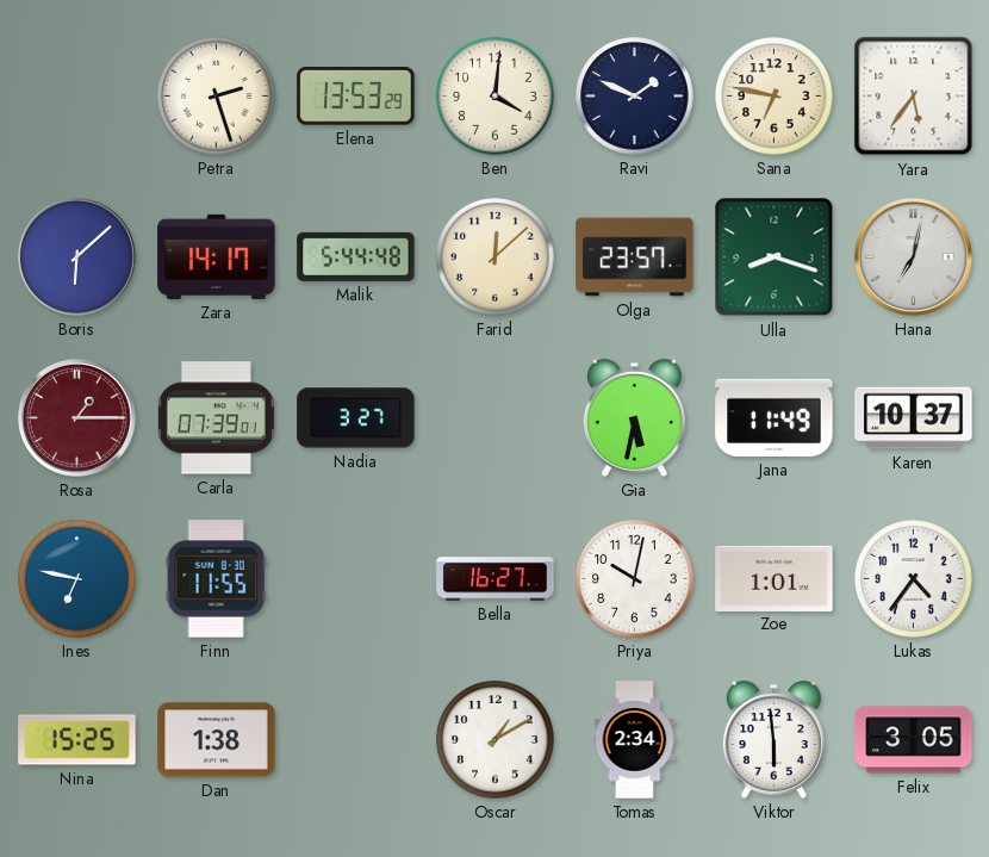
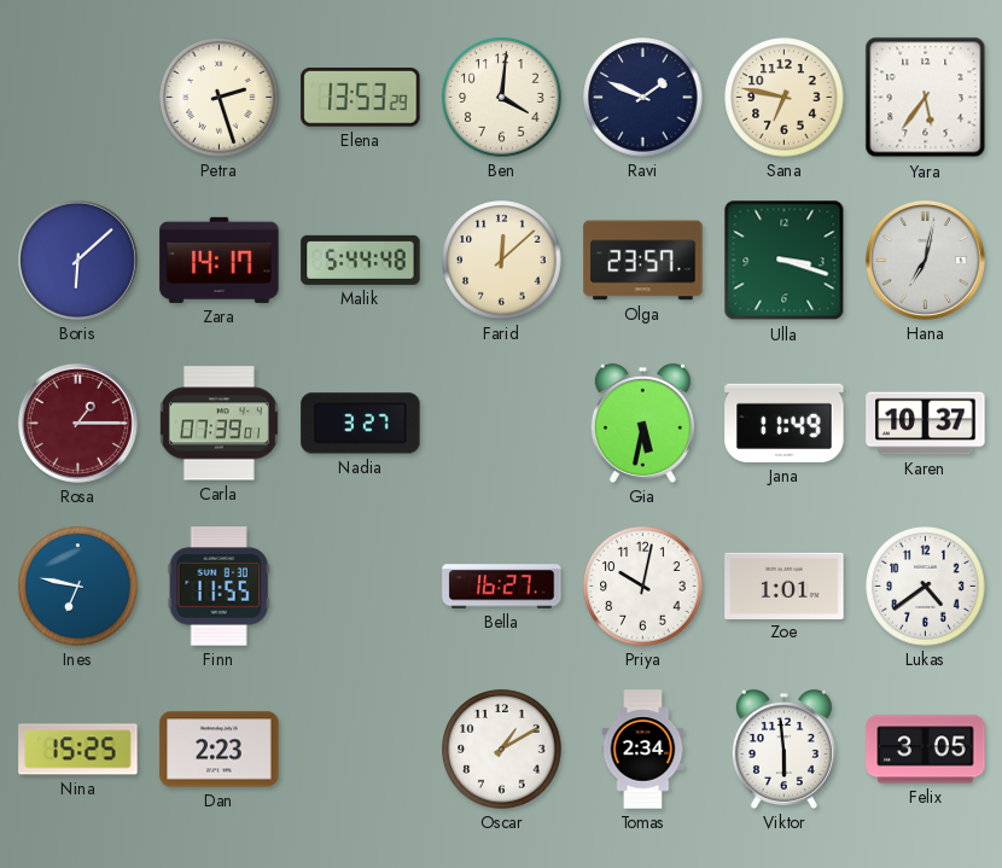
Ulla: 8:18 -> 3:18
Lukas: 4:36 -> 4:39
Dan: 1:38 -> 2:23
